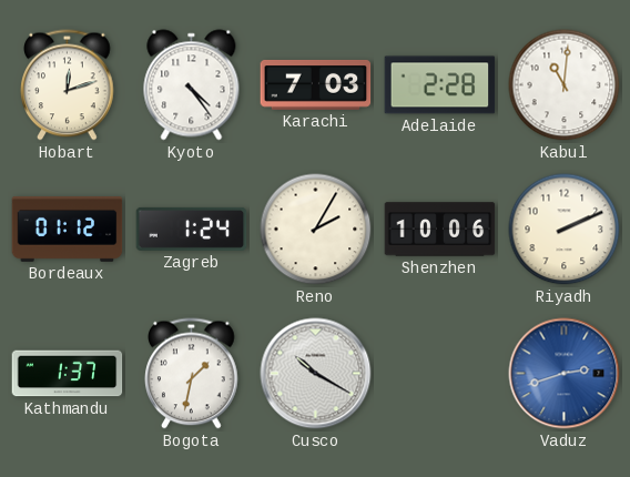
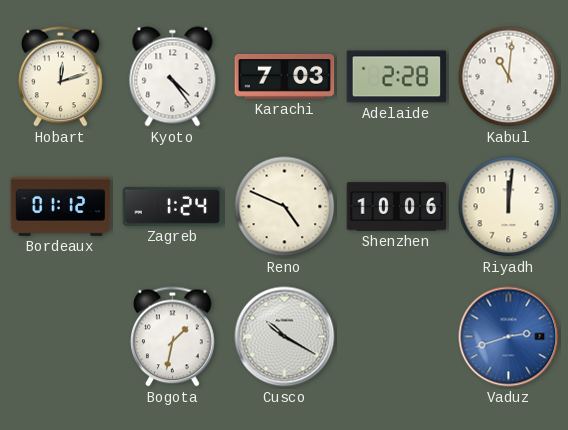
Reno: 2:05 -> 4:49
Riyadh: 2:11 -> 12:01
Kathmandu: 1:37 -> none
